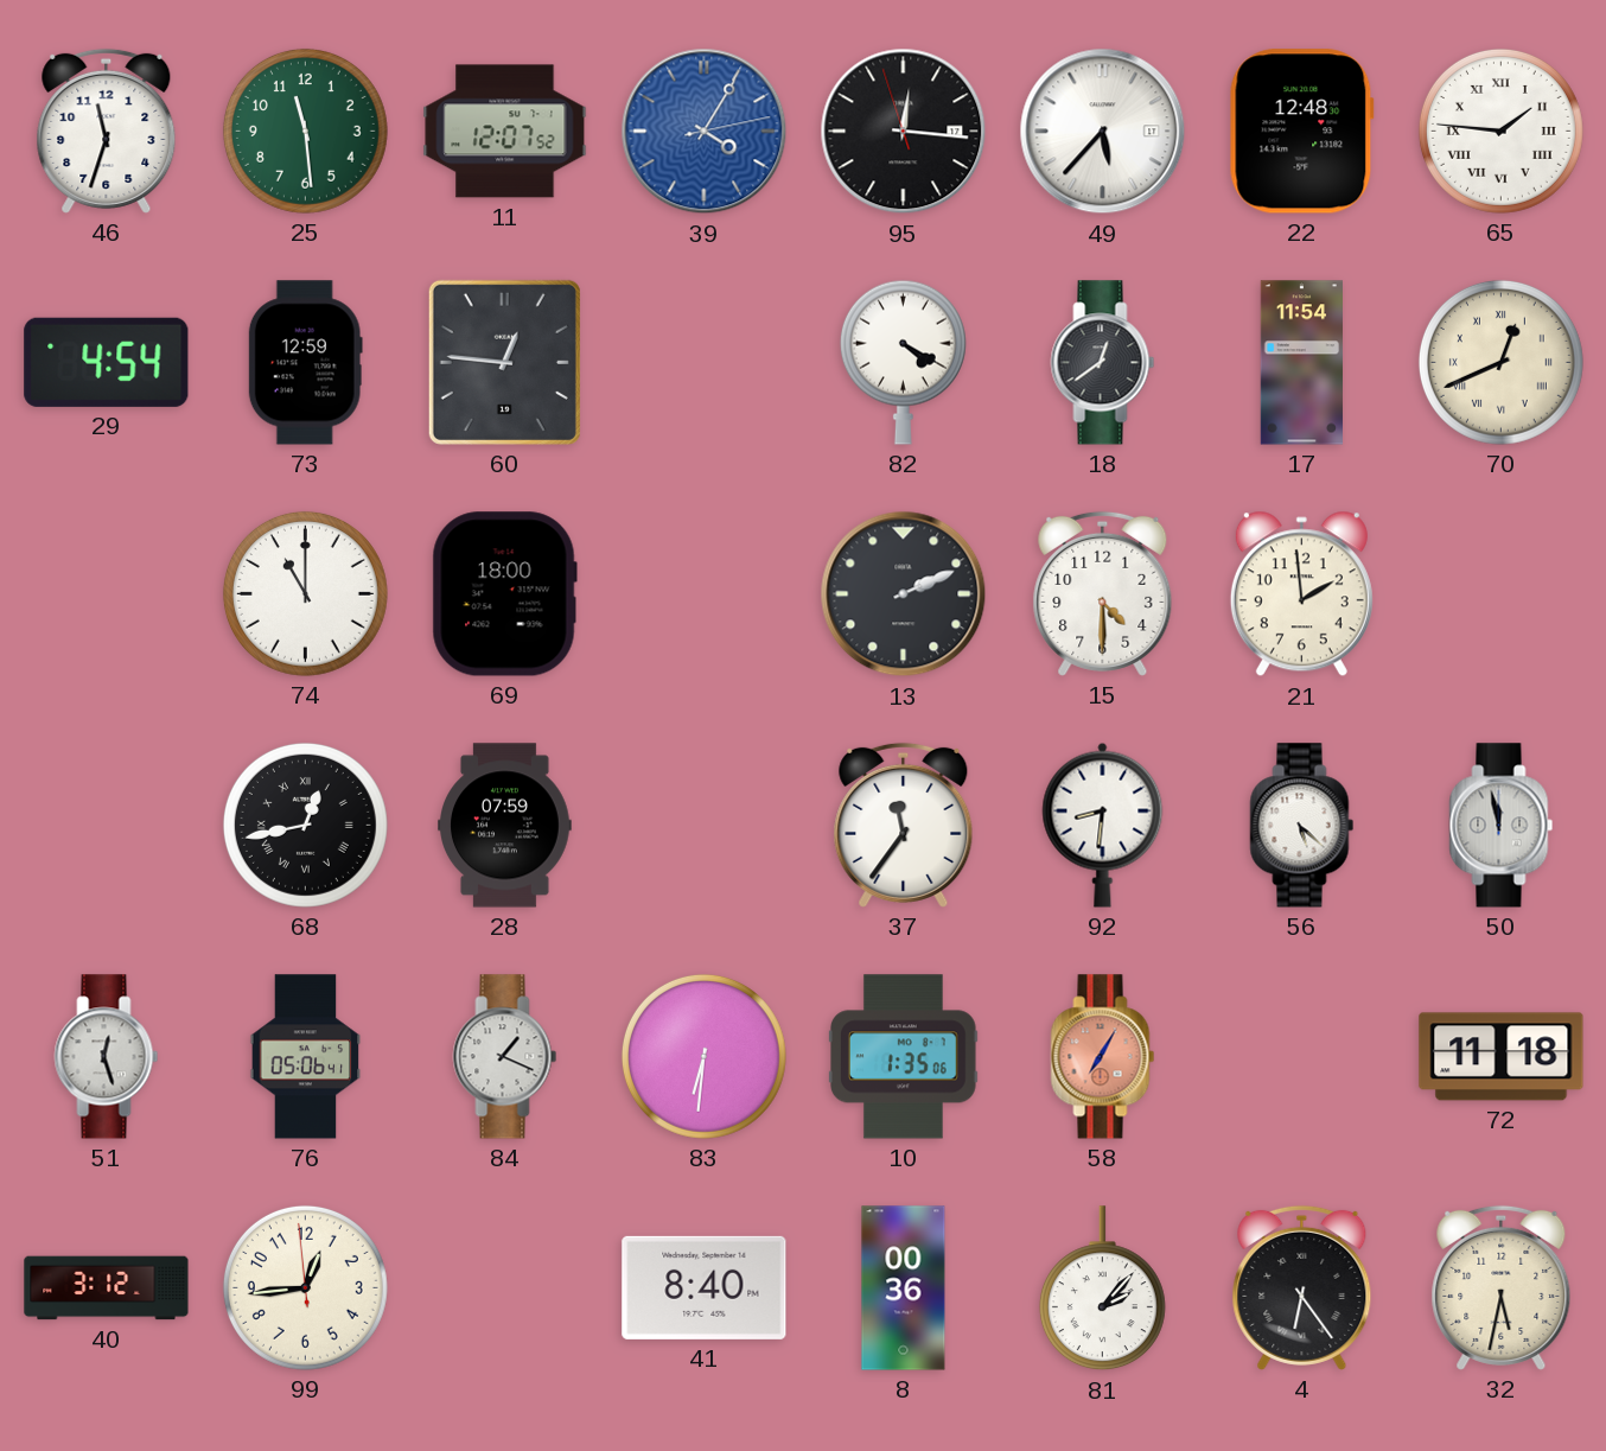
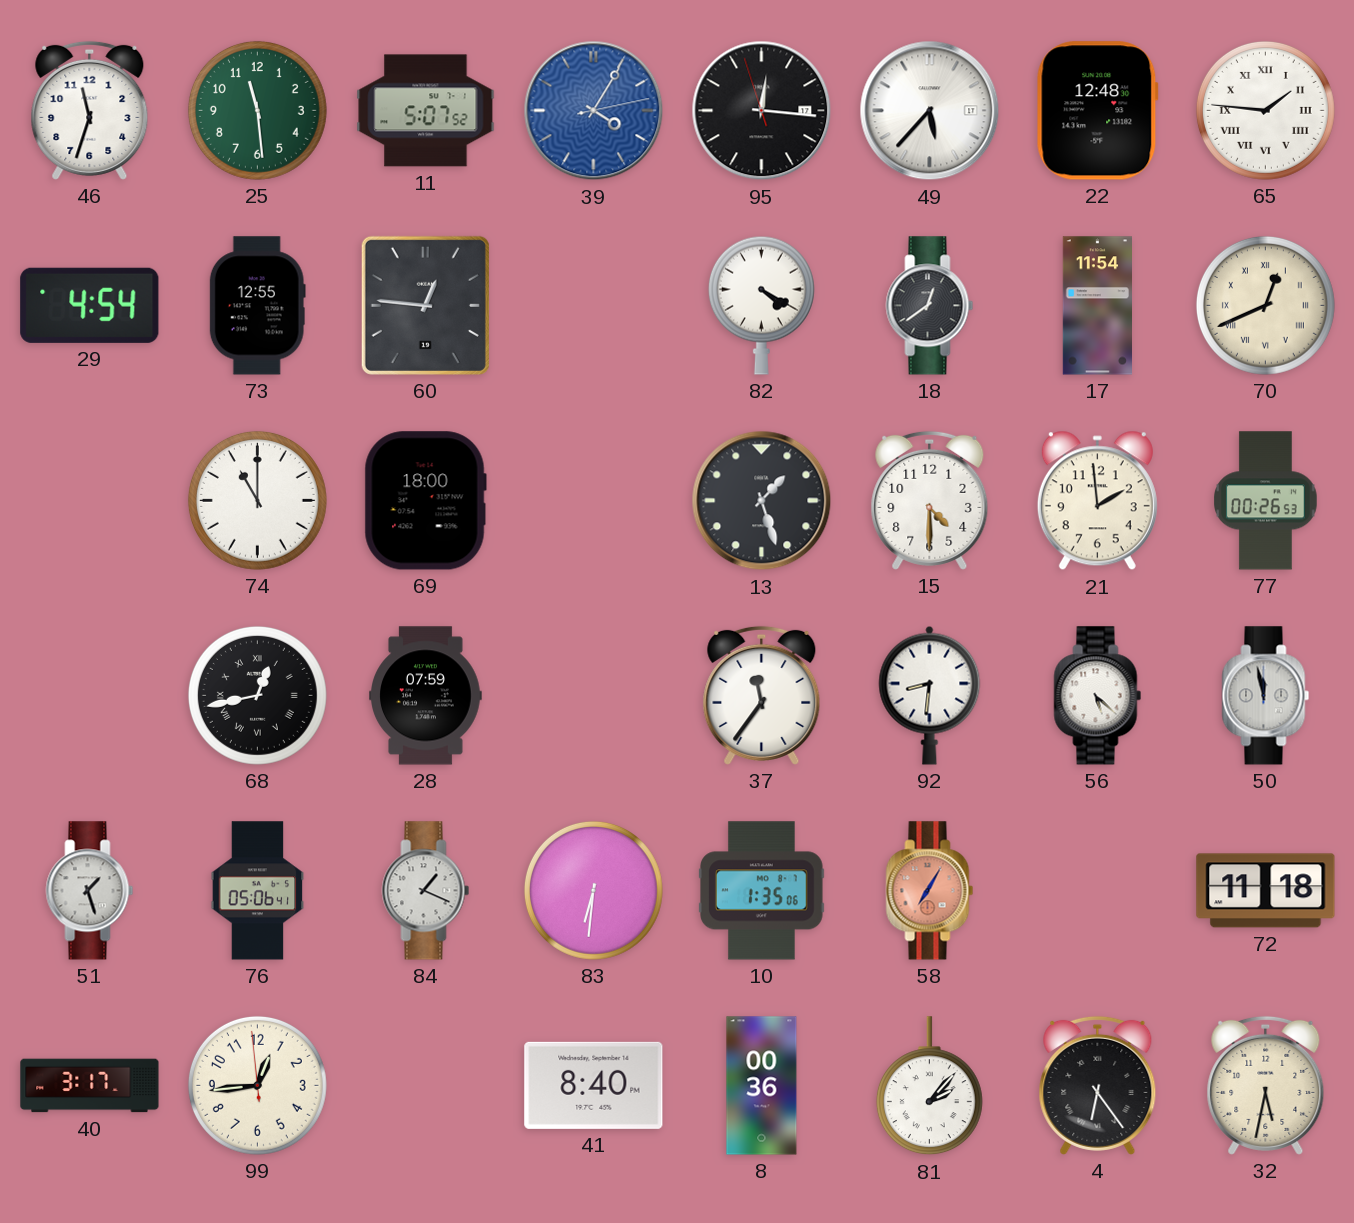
11: 12:07 -> 5:07
73: 12:59 -> 12:55
13: 2:11 -> 1:27
77: none -> 00:26
51: 12:27 -> 1:27
40: 3:12 -> 3:17
